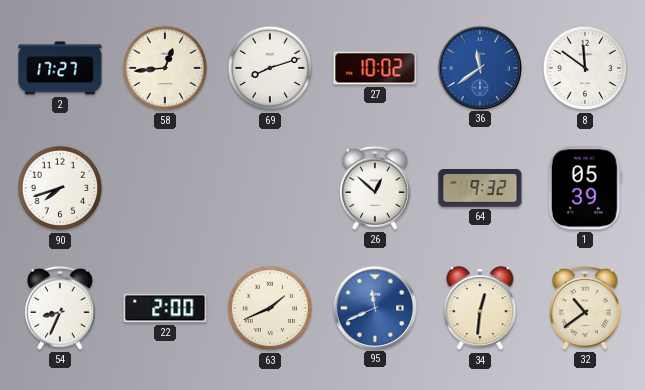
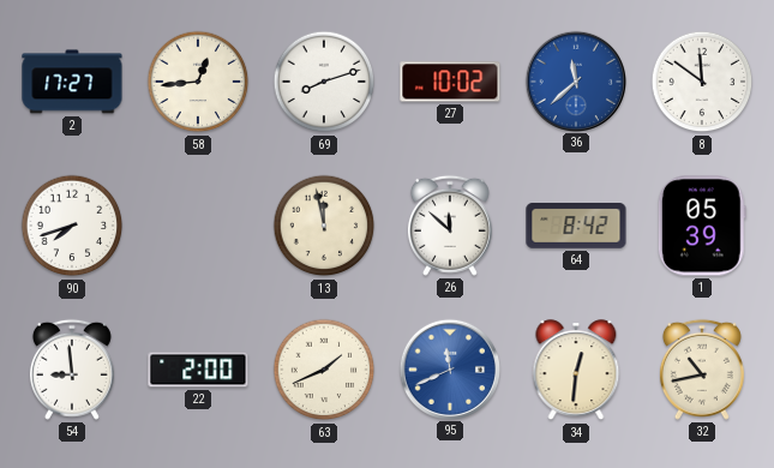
36: 11:39 -> 11:38
13: none -> 11:58
26: 12:52 -> 11:52
64: 9:32 -> 8:42
54: 8:34 -> 8:59
32: 10:39 -> 10:43
